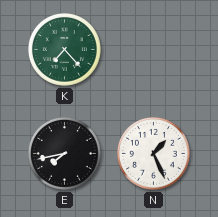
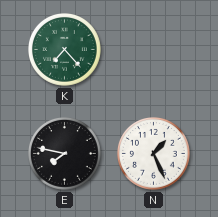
E: 7:43 -> 7:47
